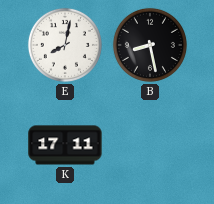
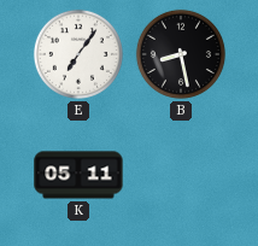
E: 8:02 -> 7:06
K: 17:11 -> 05:11
